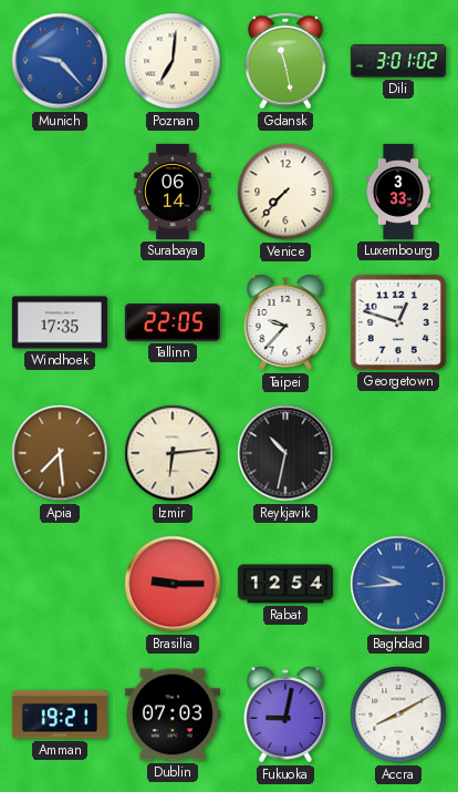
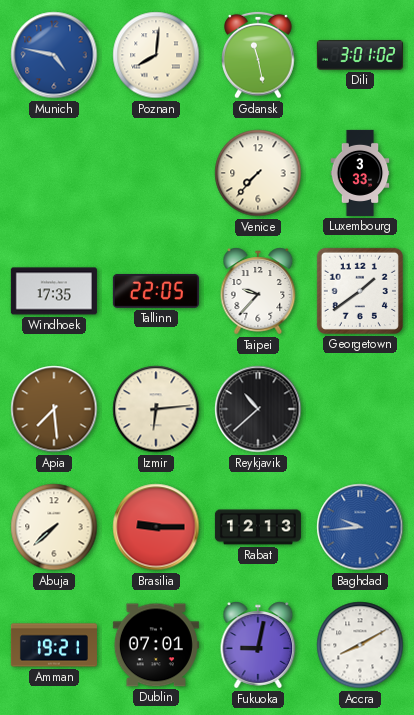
Munich: 9:23 -> 4:47
Poznan: 7:01 -> 8:01
Surabaya: 06:14 -> none
Georgetown: 12:48 -> 1:39
Reykjavik: 10:32 -> 10:38
Abuja: none -> 7:38
Rabat: 12:54 -> 12:13
Dublin: 07:03 -> 07:01
